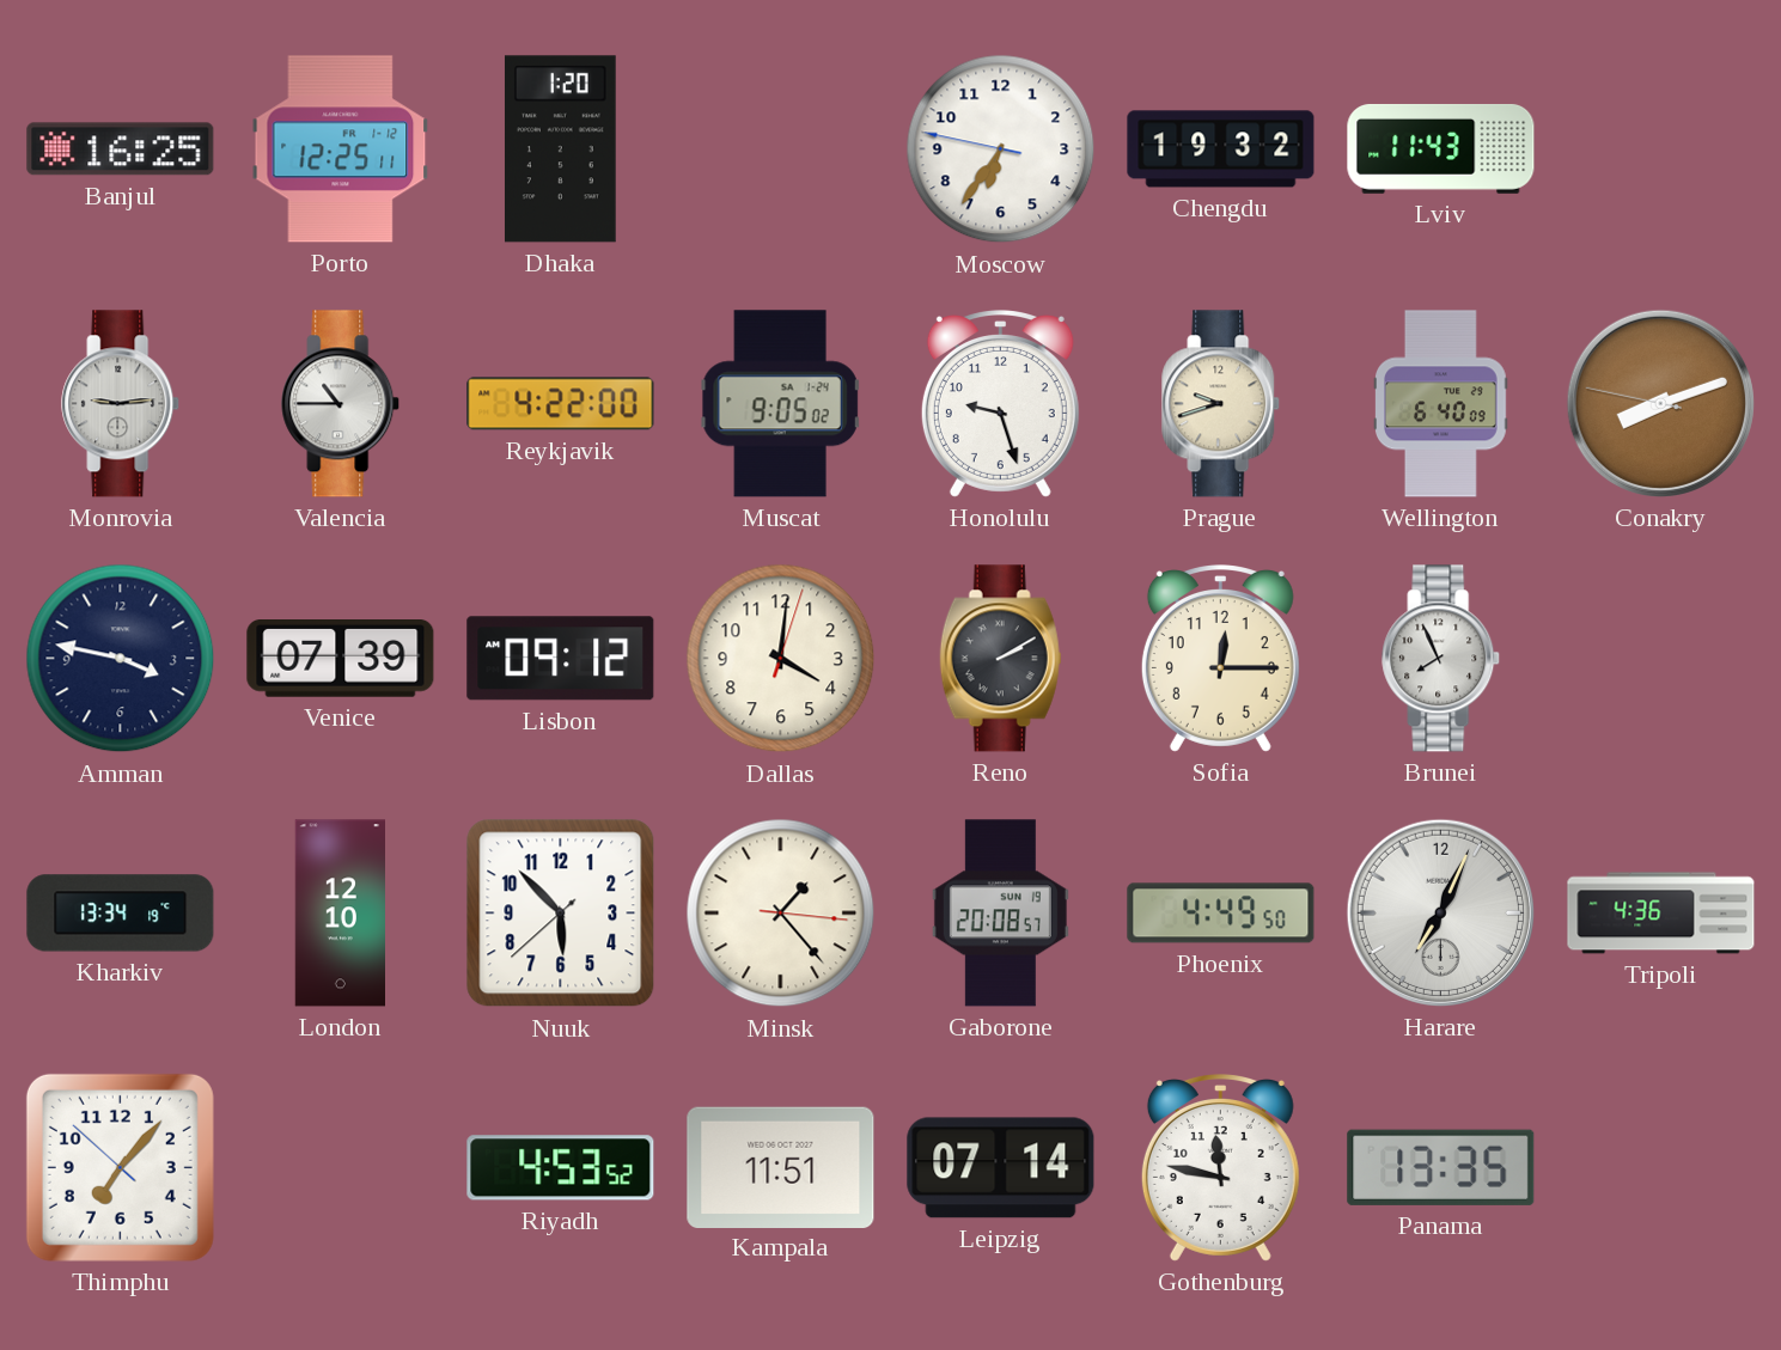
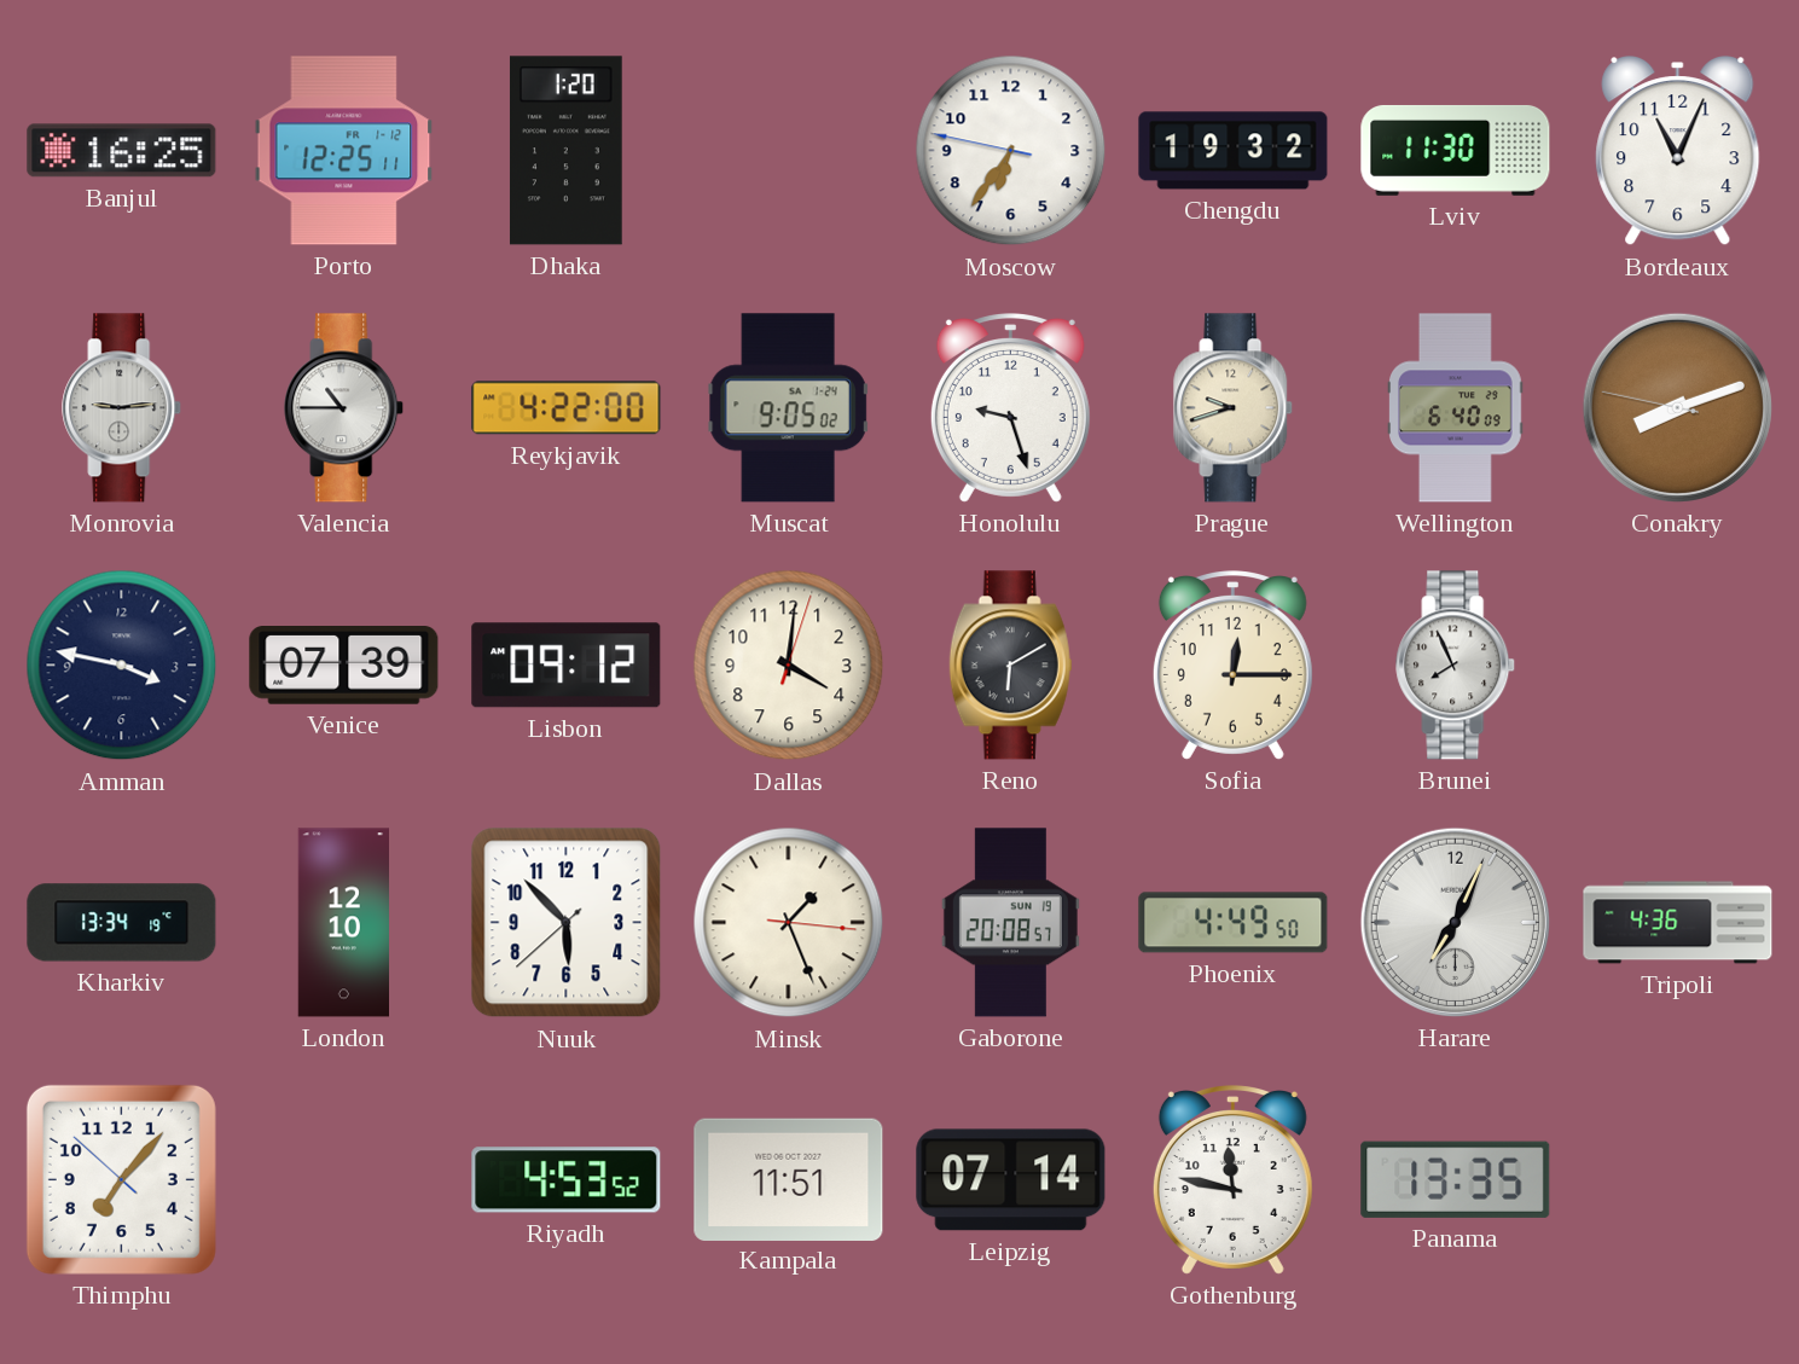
Lviv: 11:43 -> 11:30
Bordeaux: none -> 11:04
Reno: 2:10 -> 6:10
Minsk: 1:23 -> 1:26
